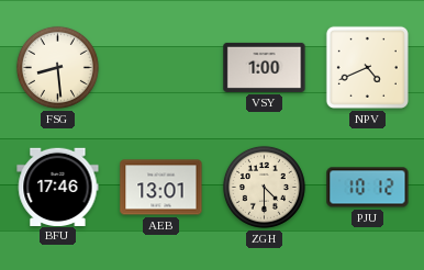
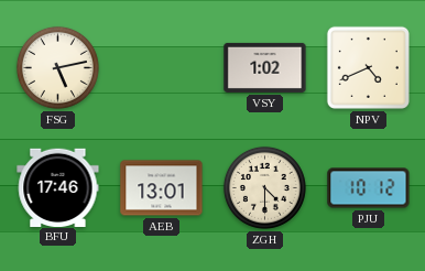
FSG: 8:29 -> 5:13
VSY: 1:00 -> 1:02
